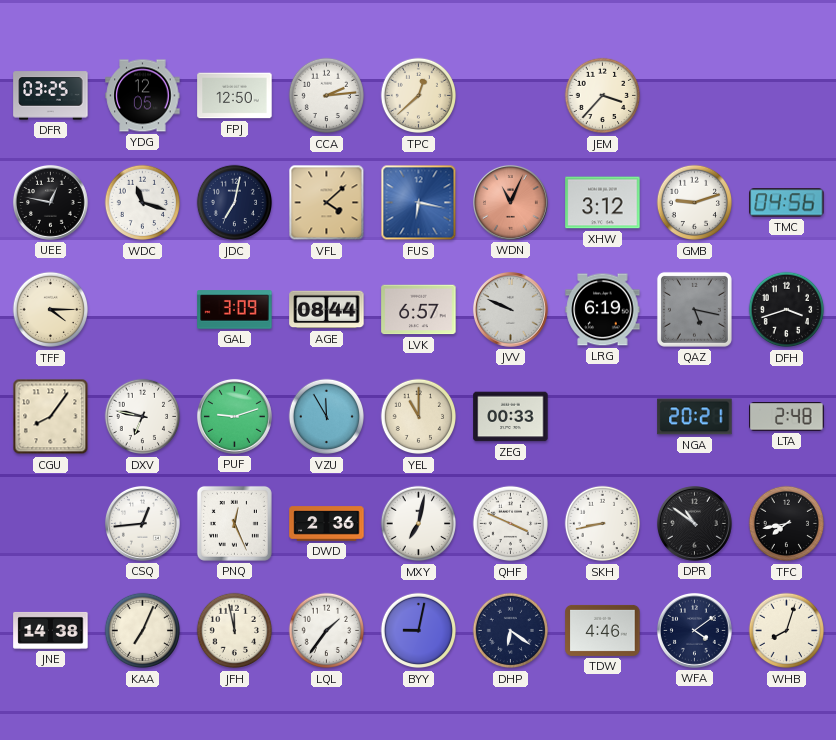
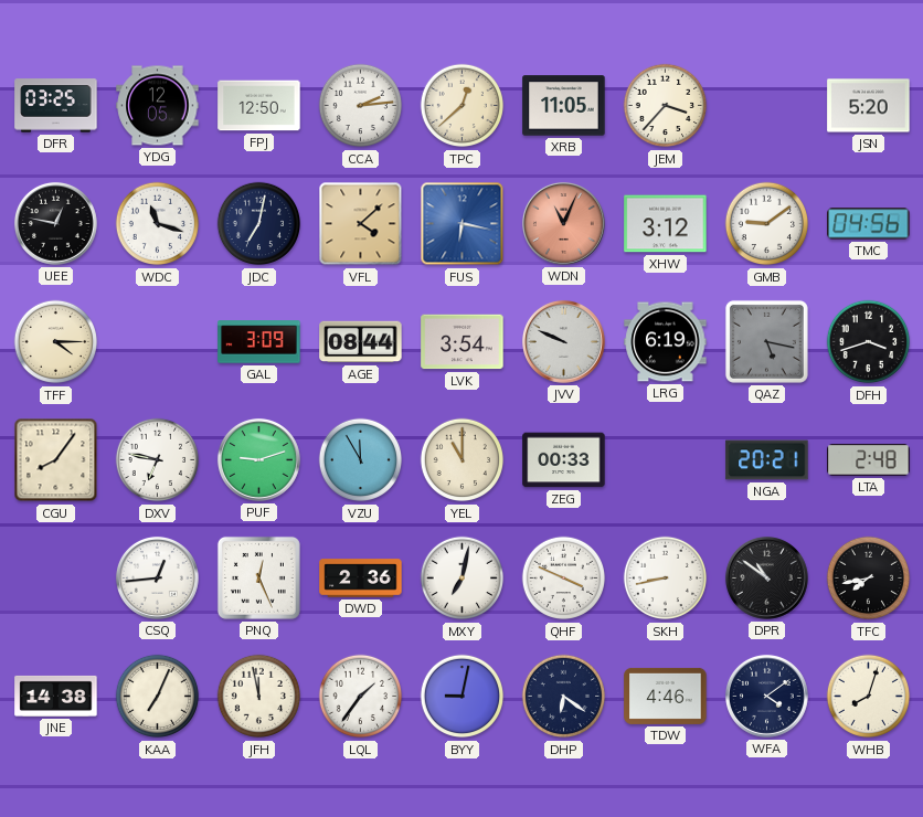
XRB: none -> 11:05
JSN: none -> 5:20
GMB: 9:12 -> 9:09
LVK: 6:57 -> 3:54
